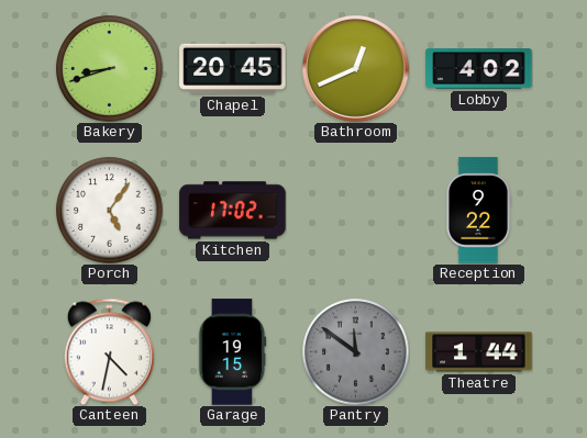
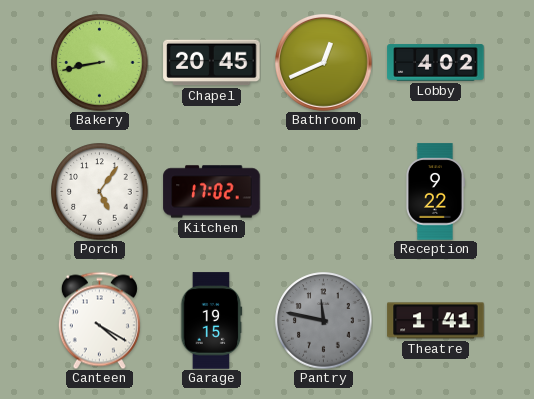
Bakery: 8:42 -> 8:43
Canteen: 4:32 -> 4:20
Pantry: 11:51 -> 11:47
Theatre: 1:44 -> 1:41
